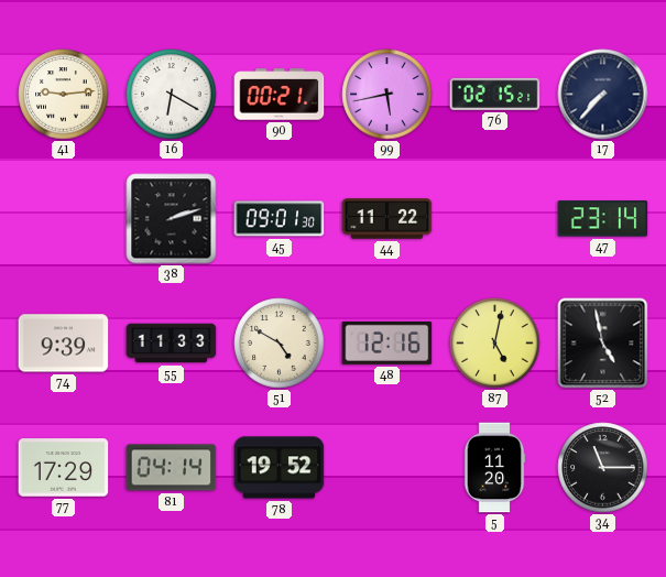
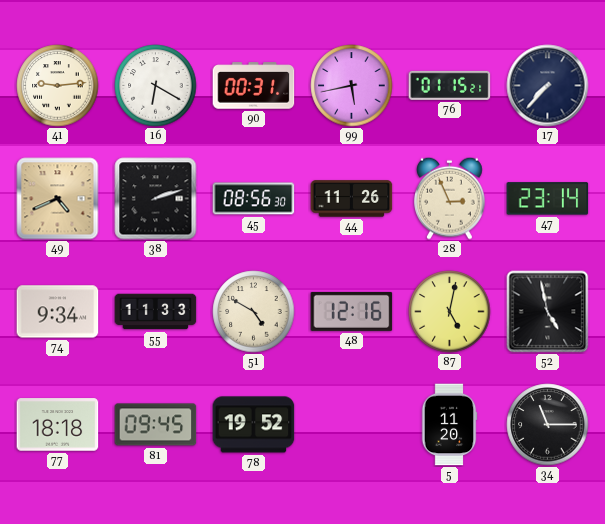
90: 00:21 -> 00:31
76: 02:15 -> 01:15
49: none -> 4:41
45: 09:01 -> 08:56
44: 11:22 -> 11:26
28: none -> 2:56
74: 9:39 -> 9:34
77: 17:29 -> 18:18
81: 04:14 -> 09:45
